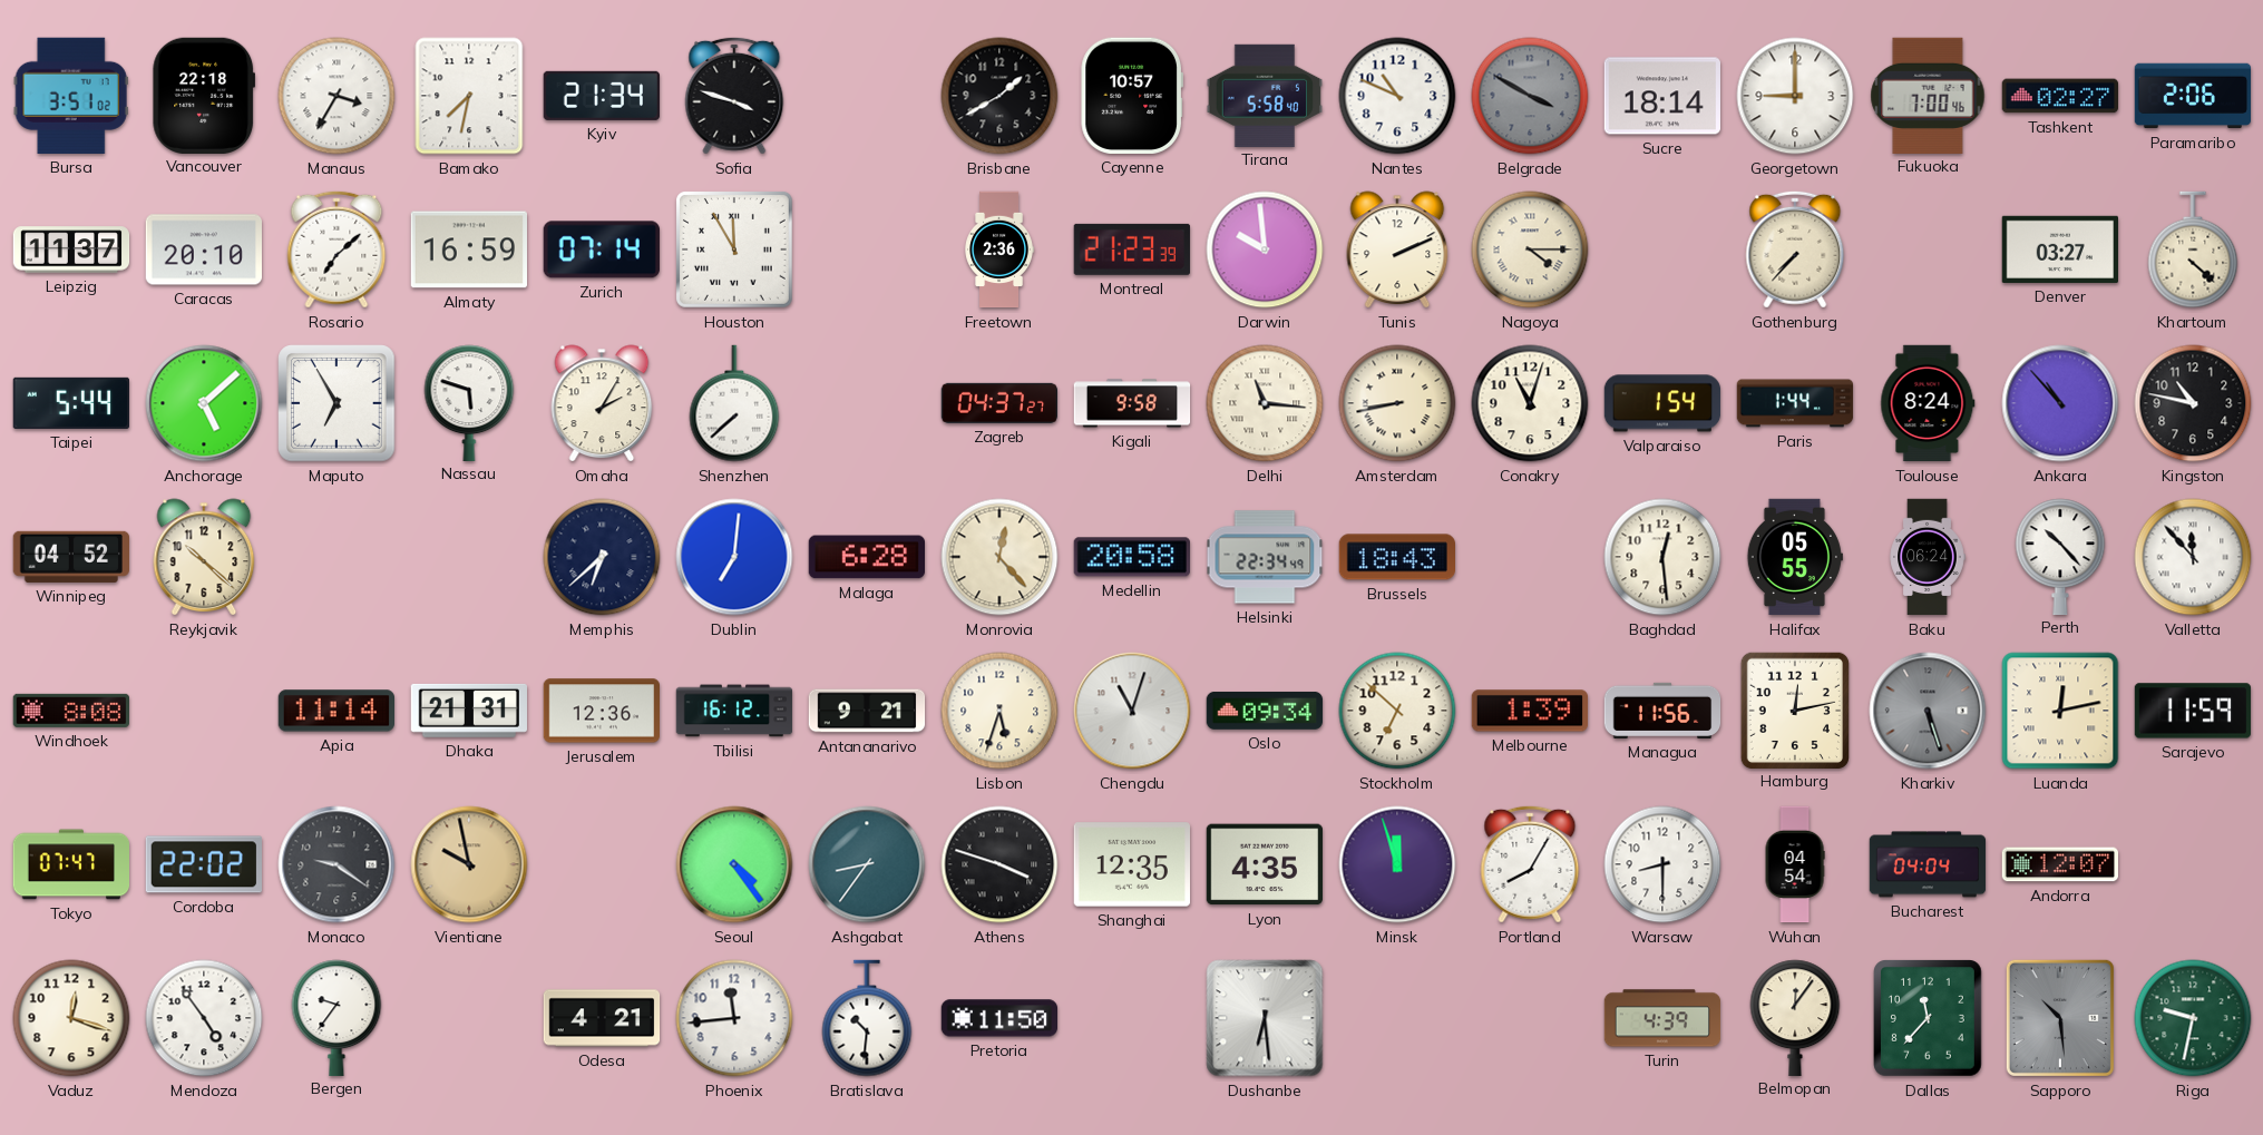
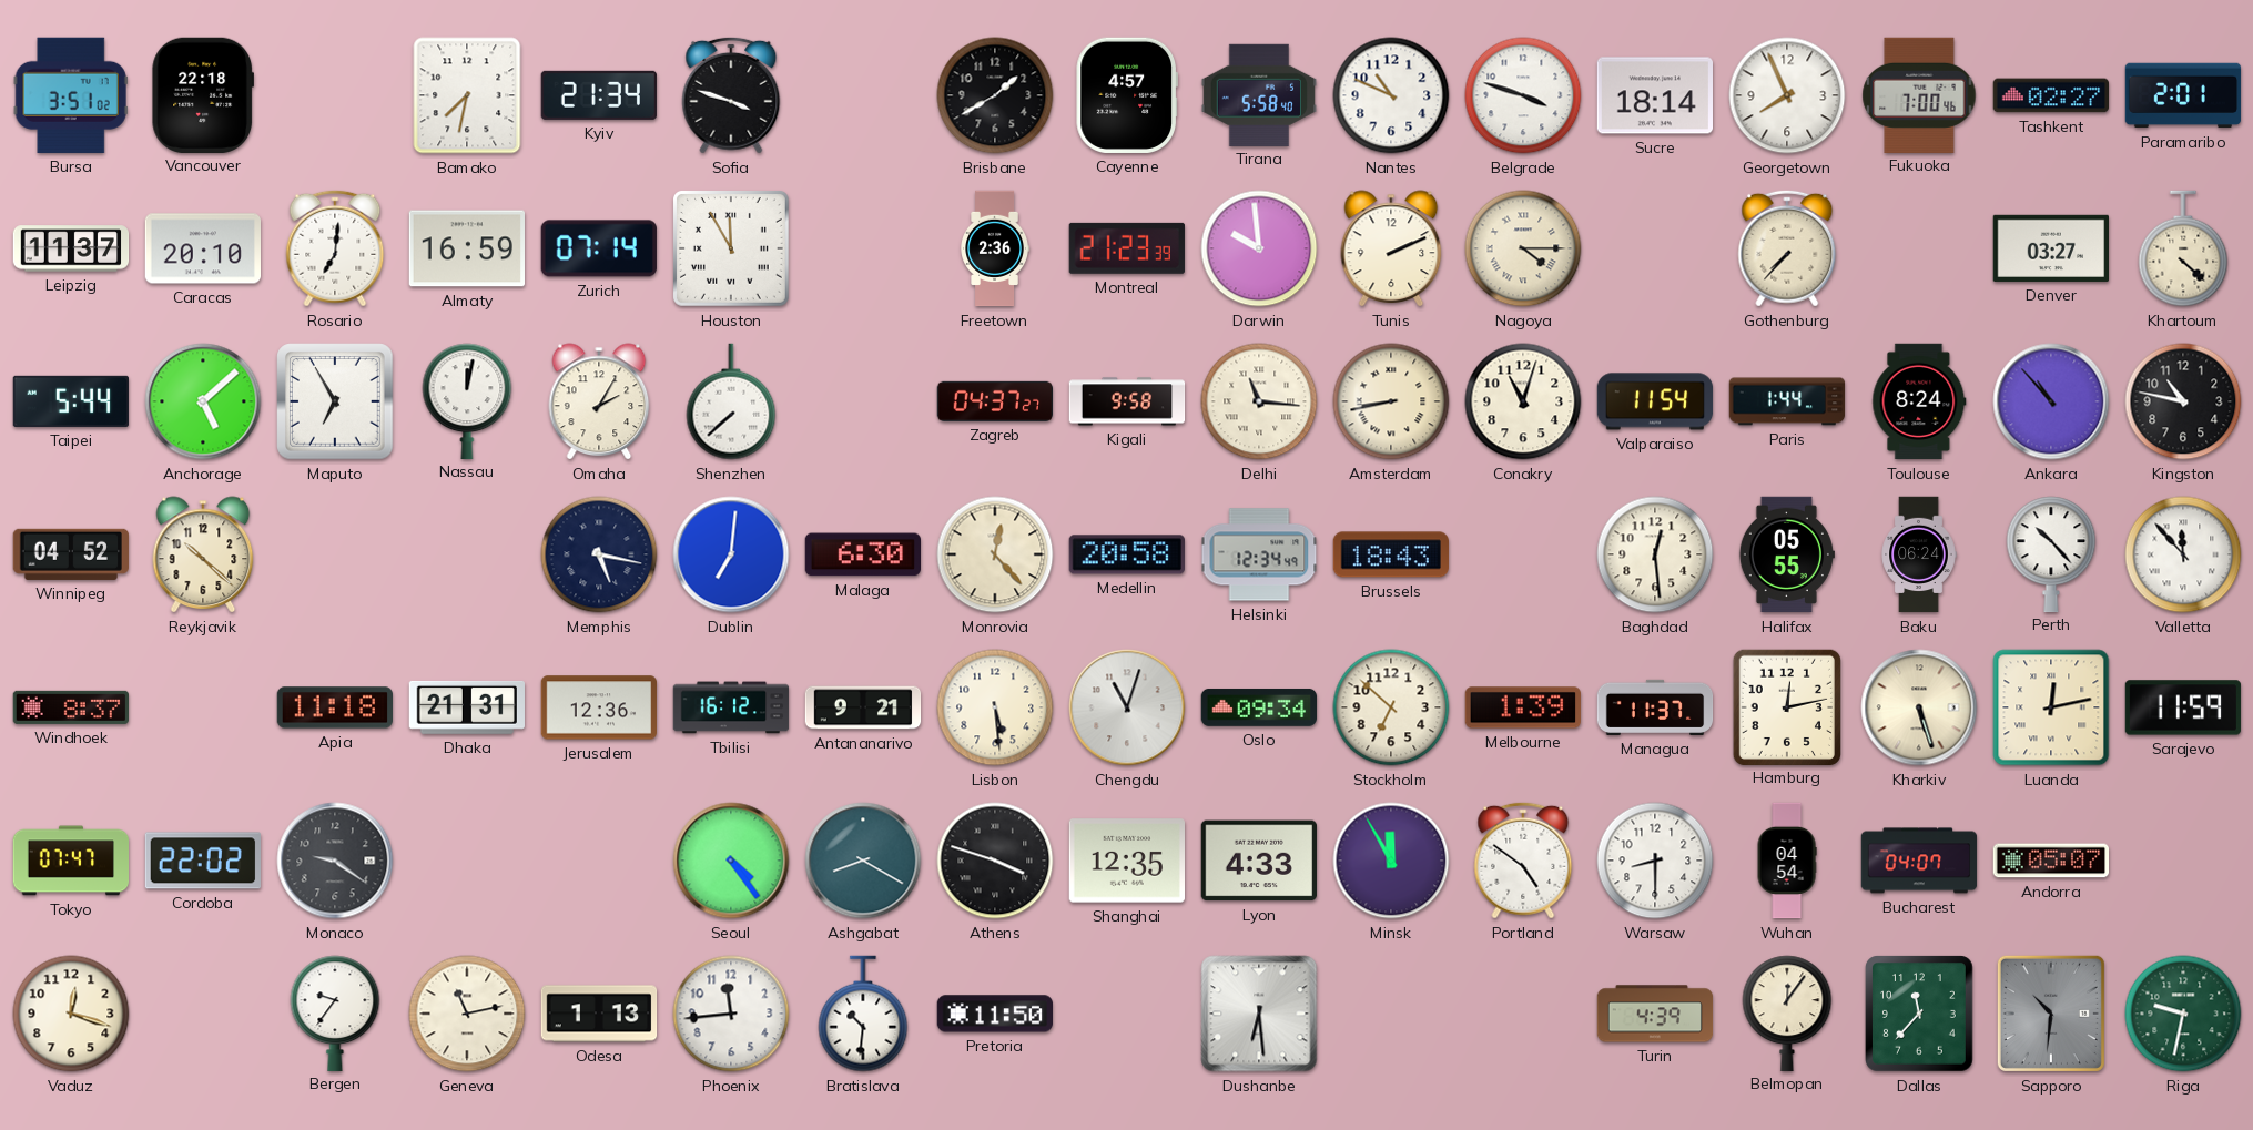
Manaus: 3:35 -> none
Cayenne: 10:57 -> 4:57
Belgrade: 3:50 -> 3:48
Belgrade dial: grey -> white
Georgetown: 9:00 -> 7:56
Paramaribo: 2:06 -> 2:01
Rosario: 7:08 -> 7:01
Nassau: 5:48 -> 12:02
Valparaiso: 1:54 -> 11:54
Memphis: 6:38 -> 5:17
Malaga: 6:28 -> 6:30
Helsinki: 22:34 -> 12:34
Windhoek: 8:08 -> 8:37
Apia: 11:14 -> 11:18
Lisbon: 5:33 -> 5:29
Managua: 11:56 -> 11:37
Kharkiv dial: grey -> cream
Vientiane: 9:58 -> none
Ashgabat: 8:36 -> 8:20
Lyon: 4:35 -> 4:33
Minsk: 11:57 -> 11:55
Portland: 8:05 -> 4:51
Bucharest: 04:04 -> 04:07
Andorra: 12:07 -> 05:07
Mendoza: 4:54 -> none
Geneva: none -> 11:13
Odesa: 4:21 -> 1:13
Sapporo: 10:29 -> 10:31
